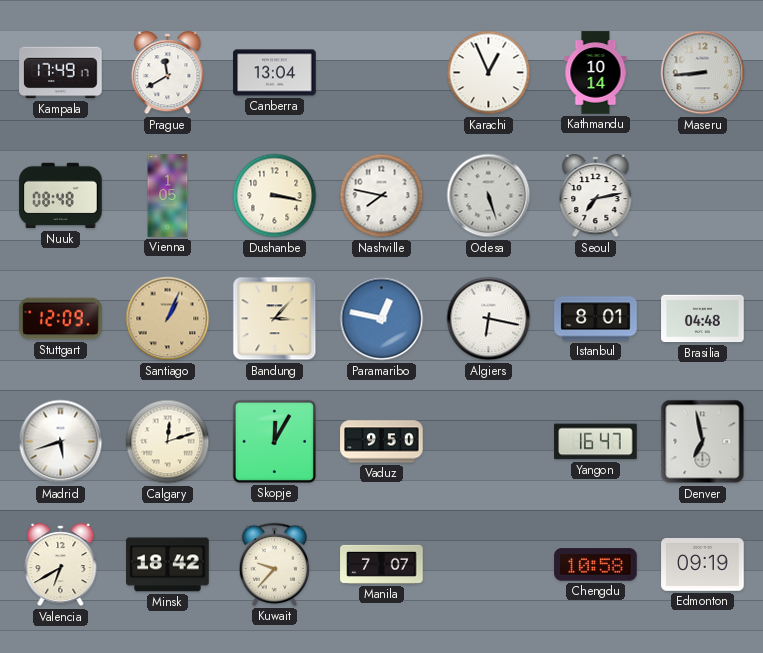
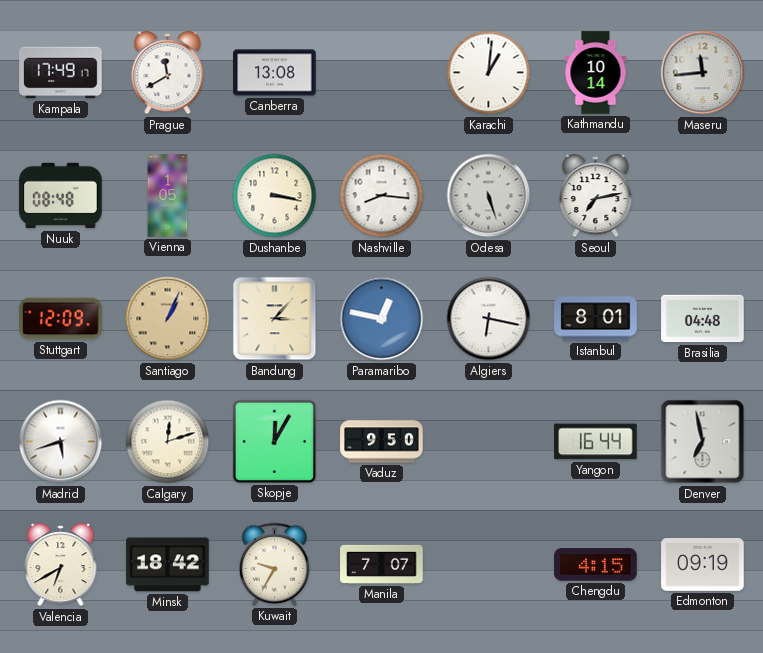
Canberra: 13:04 -> 13:08
Karachi: 12:56 -> 1:01
Maseru: 8:44 -> 11:44
Nashville: 7:47 -> 8:16
Yangon: 16:47 -> 16:44
Kuwait: 9:37 -> 9:35
Chengdu: 10:58 -> 4:15
